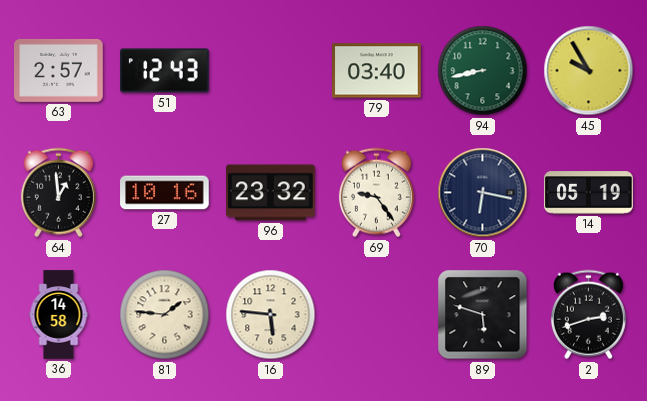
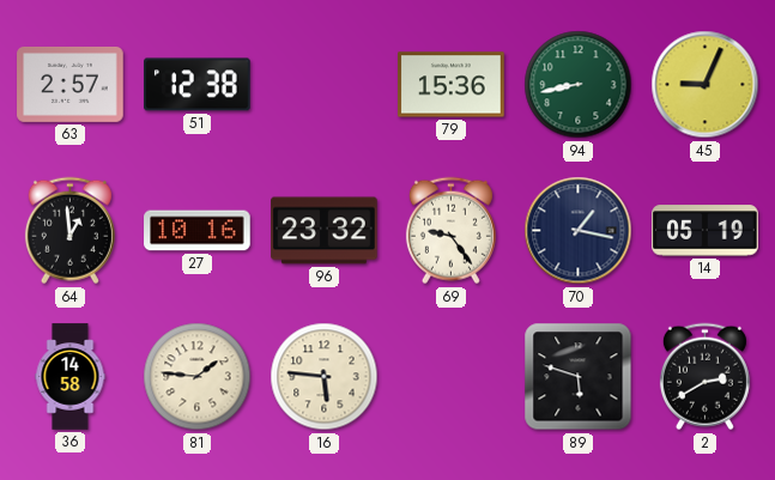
51: 12:43 -> 12:38
79: 03:40 -> 15:36
45: 9:55 -> 9:04
70: 6:17 -> 1:17
2: 2:42 -> 2:40
